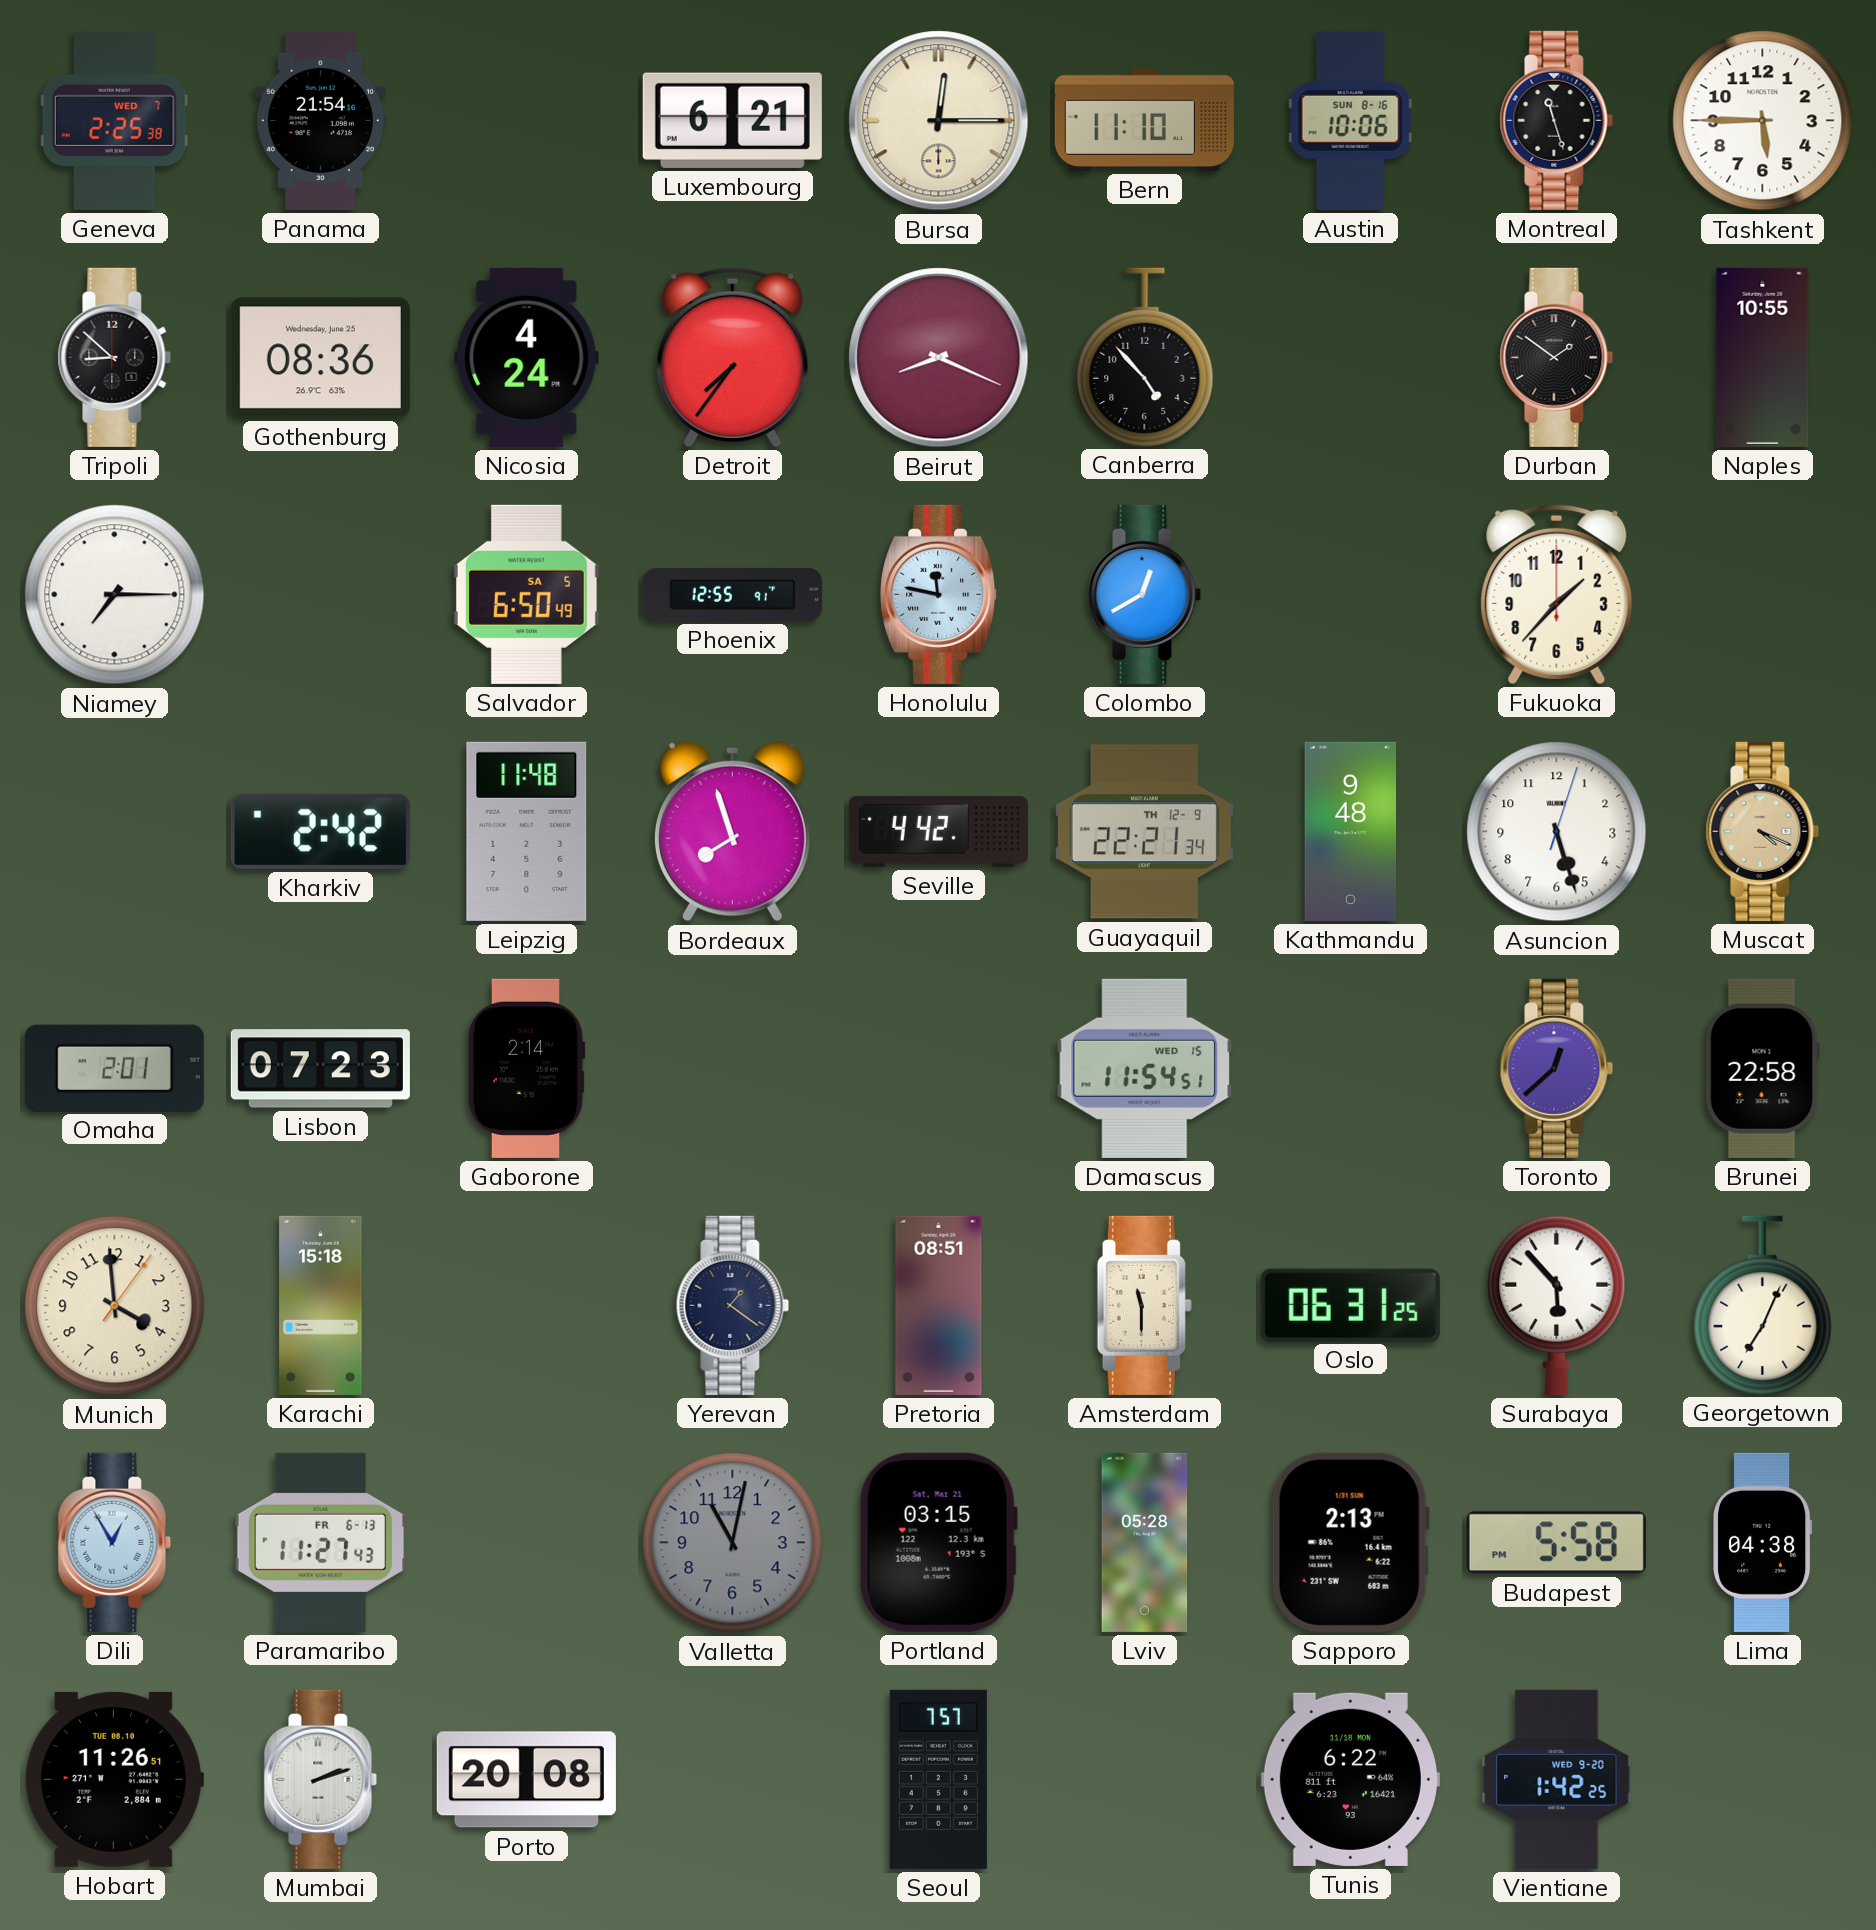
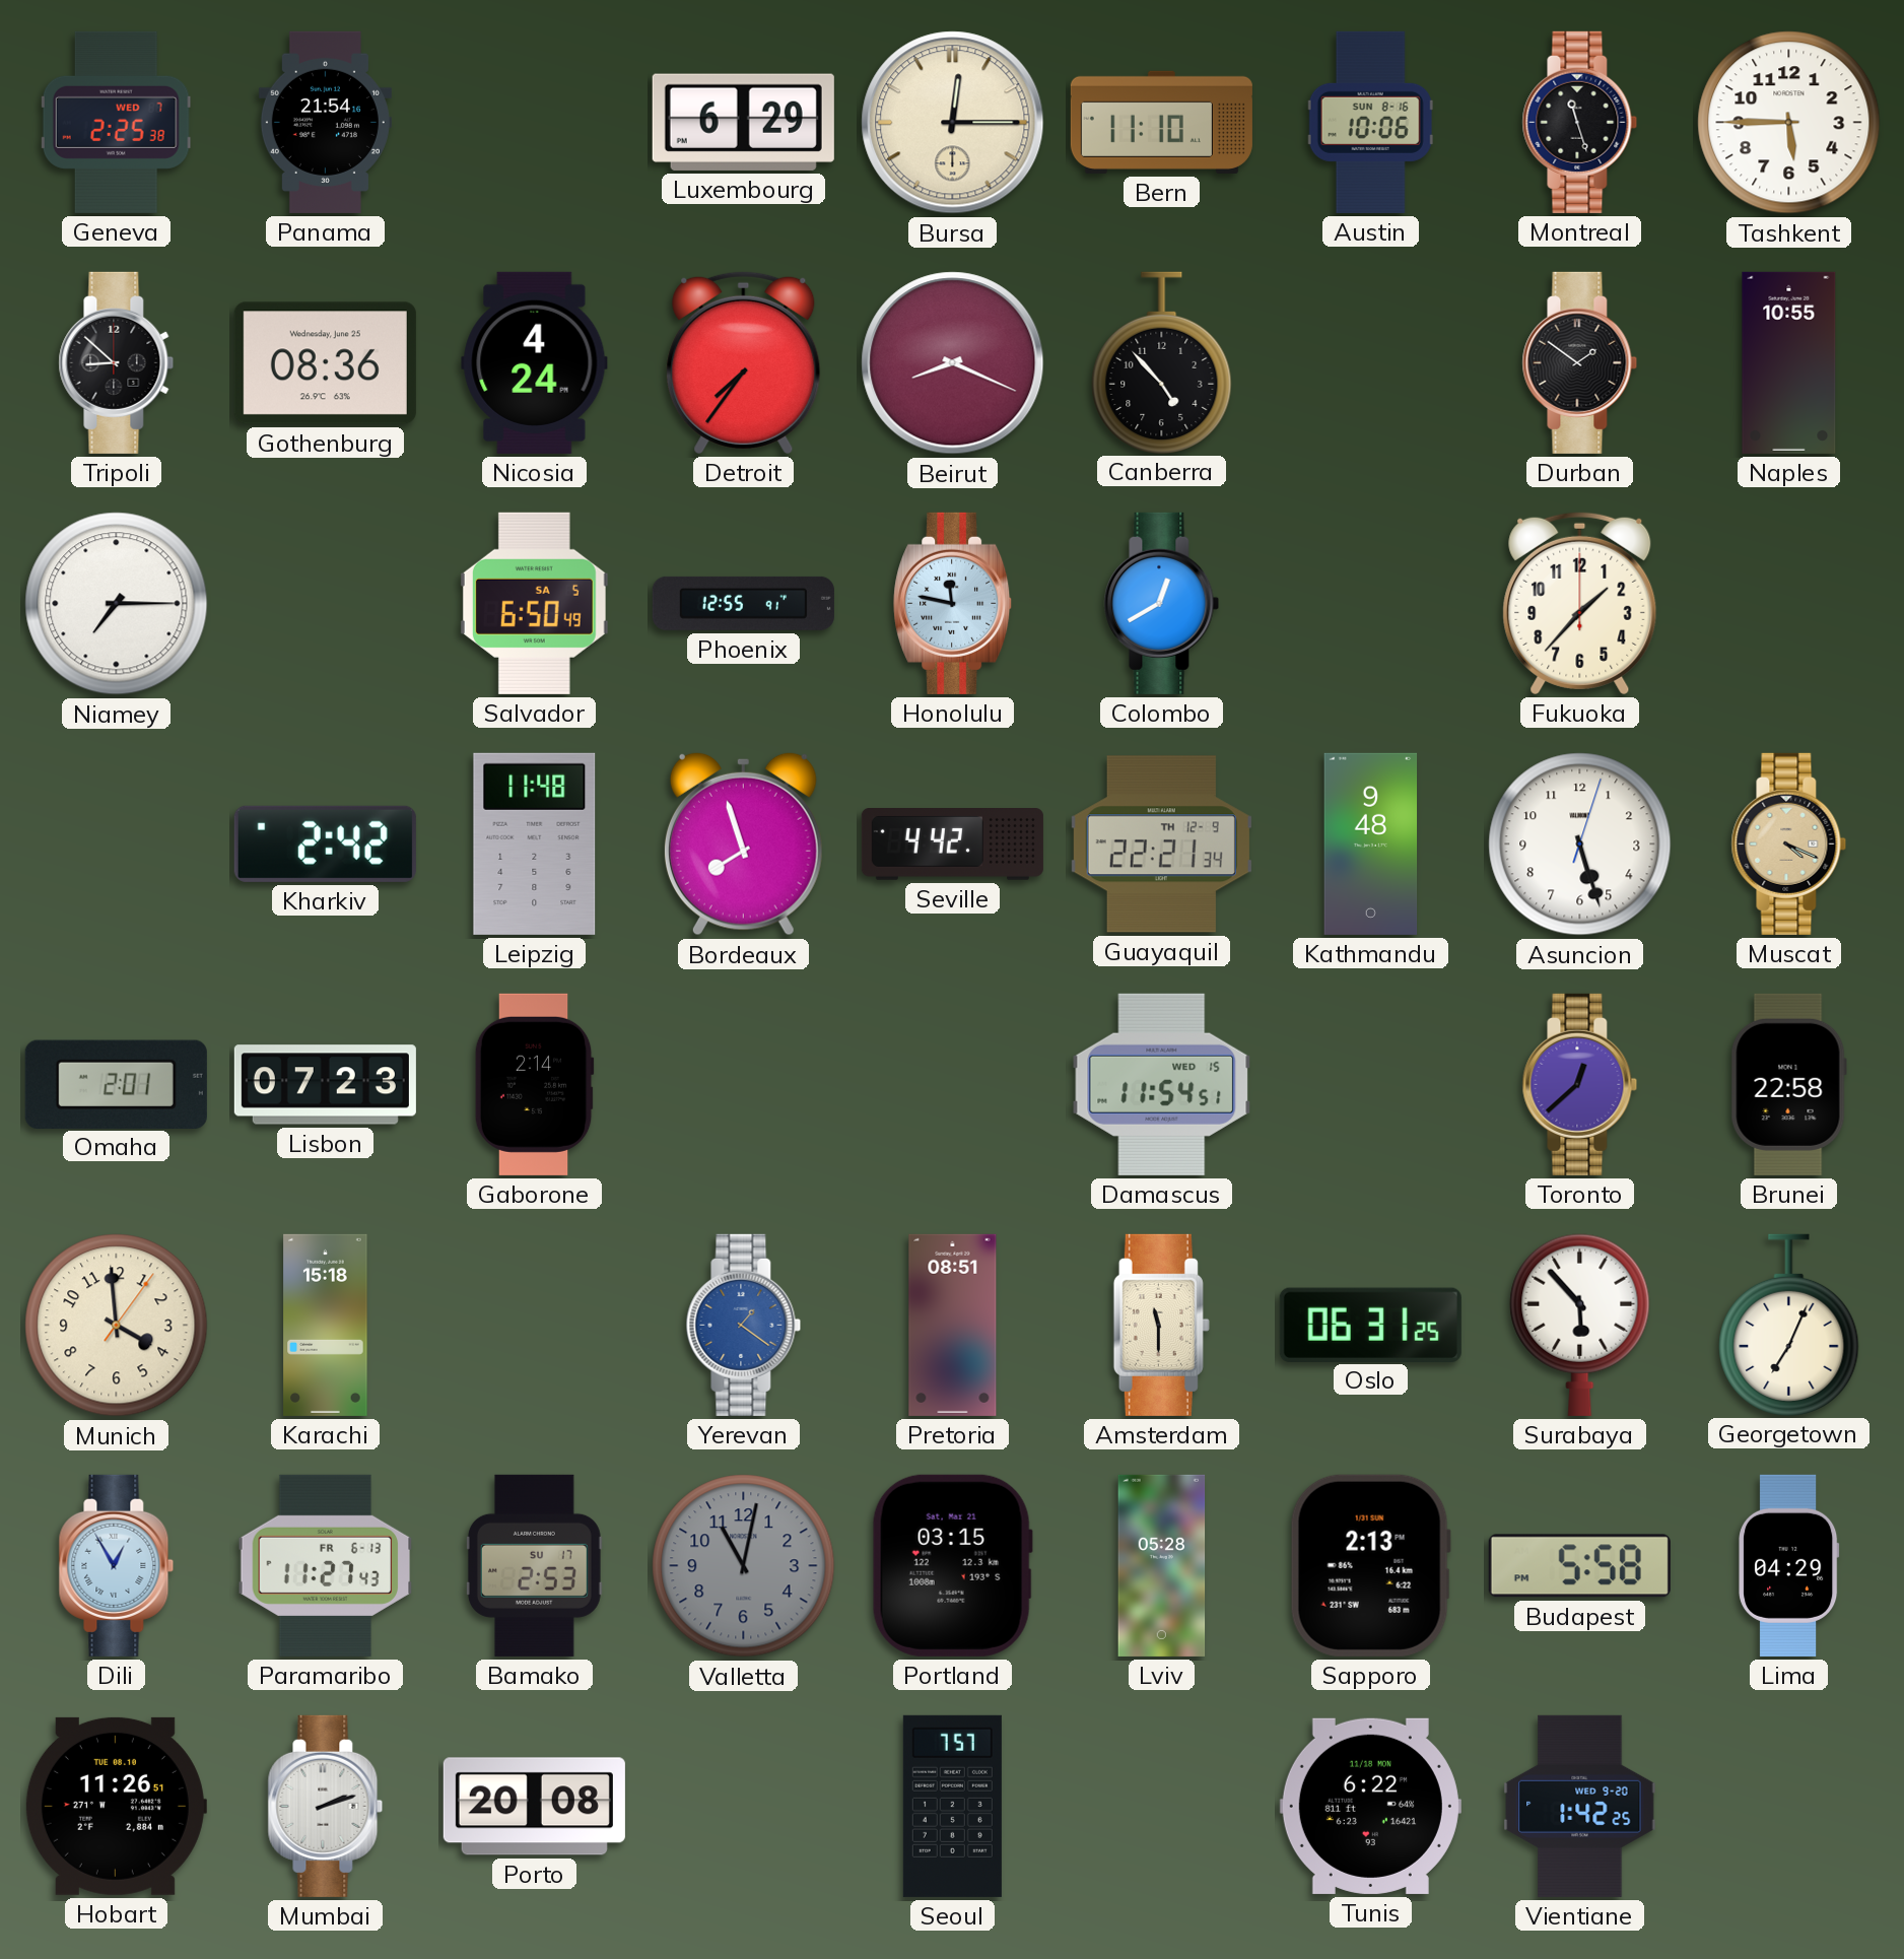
Luxembourg: 6:21 -> 6:29
Yerevan dial: navy -> blue
Bamako: none -> 2:53
Lima: 04:38 -> 04:29
